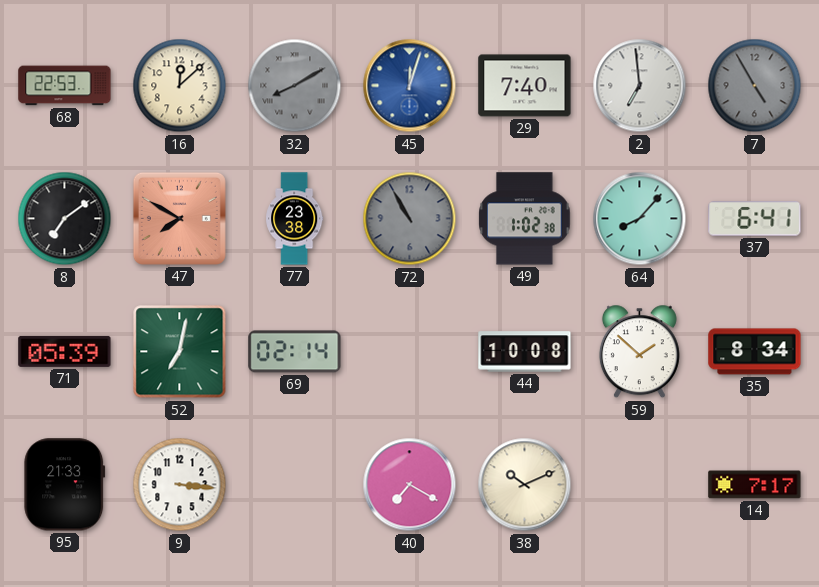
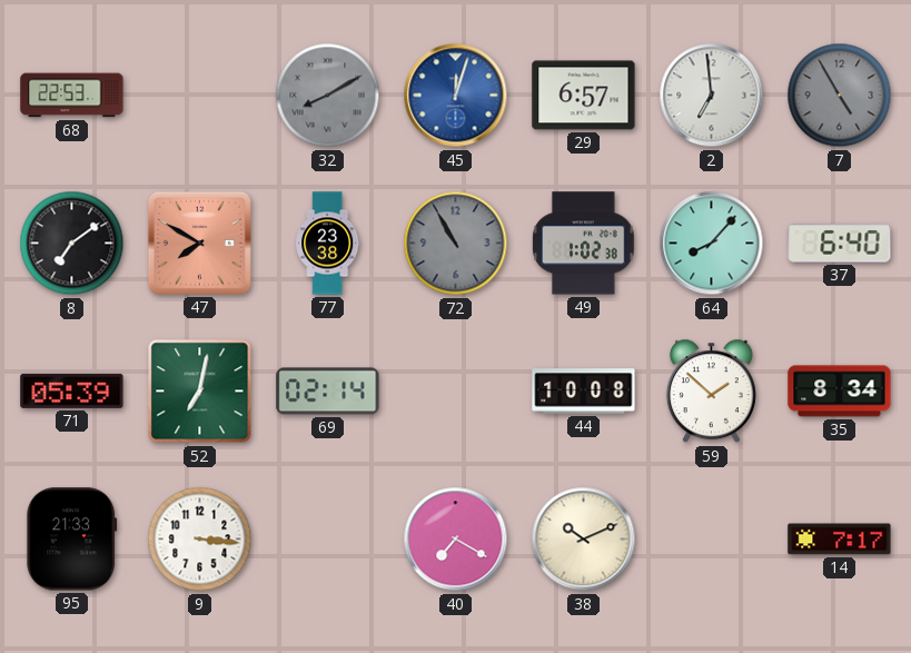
16: 12:08 -> none
29: 7:40 -> 6:57
37: 6:41 -> 6:40
